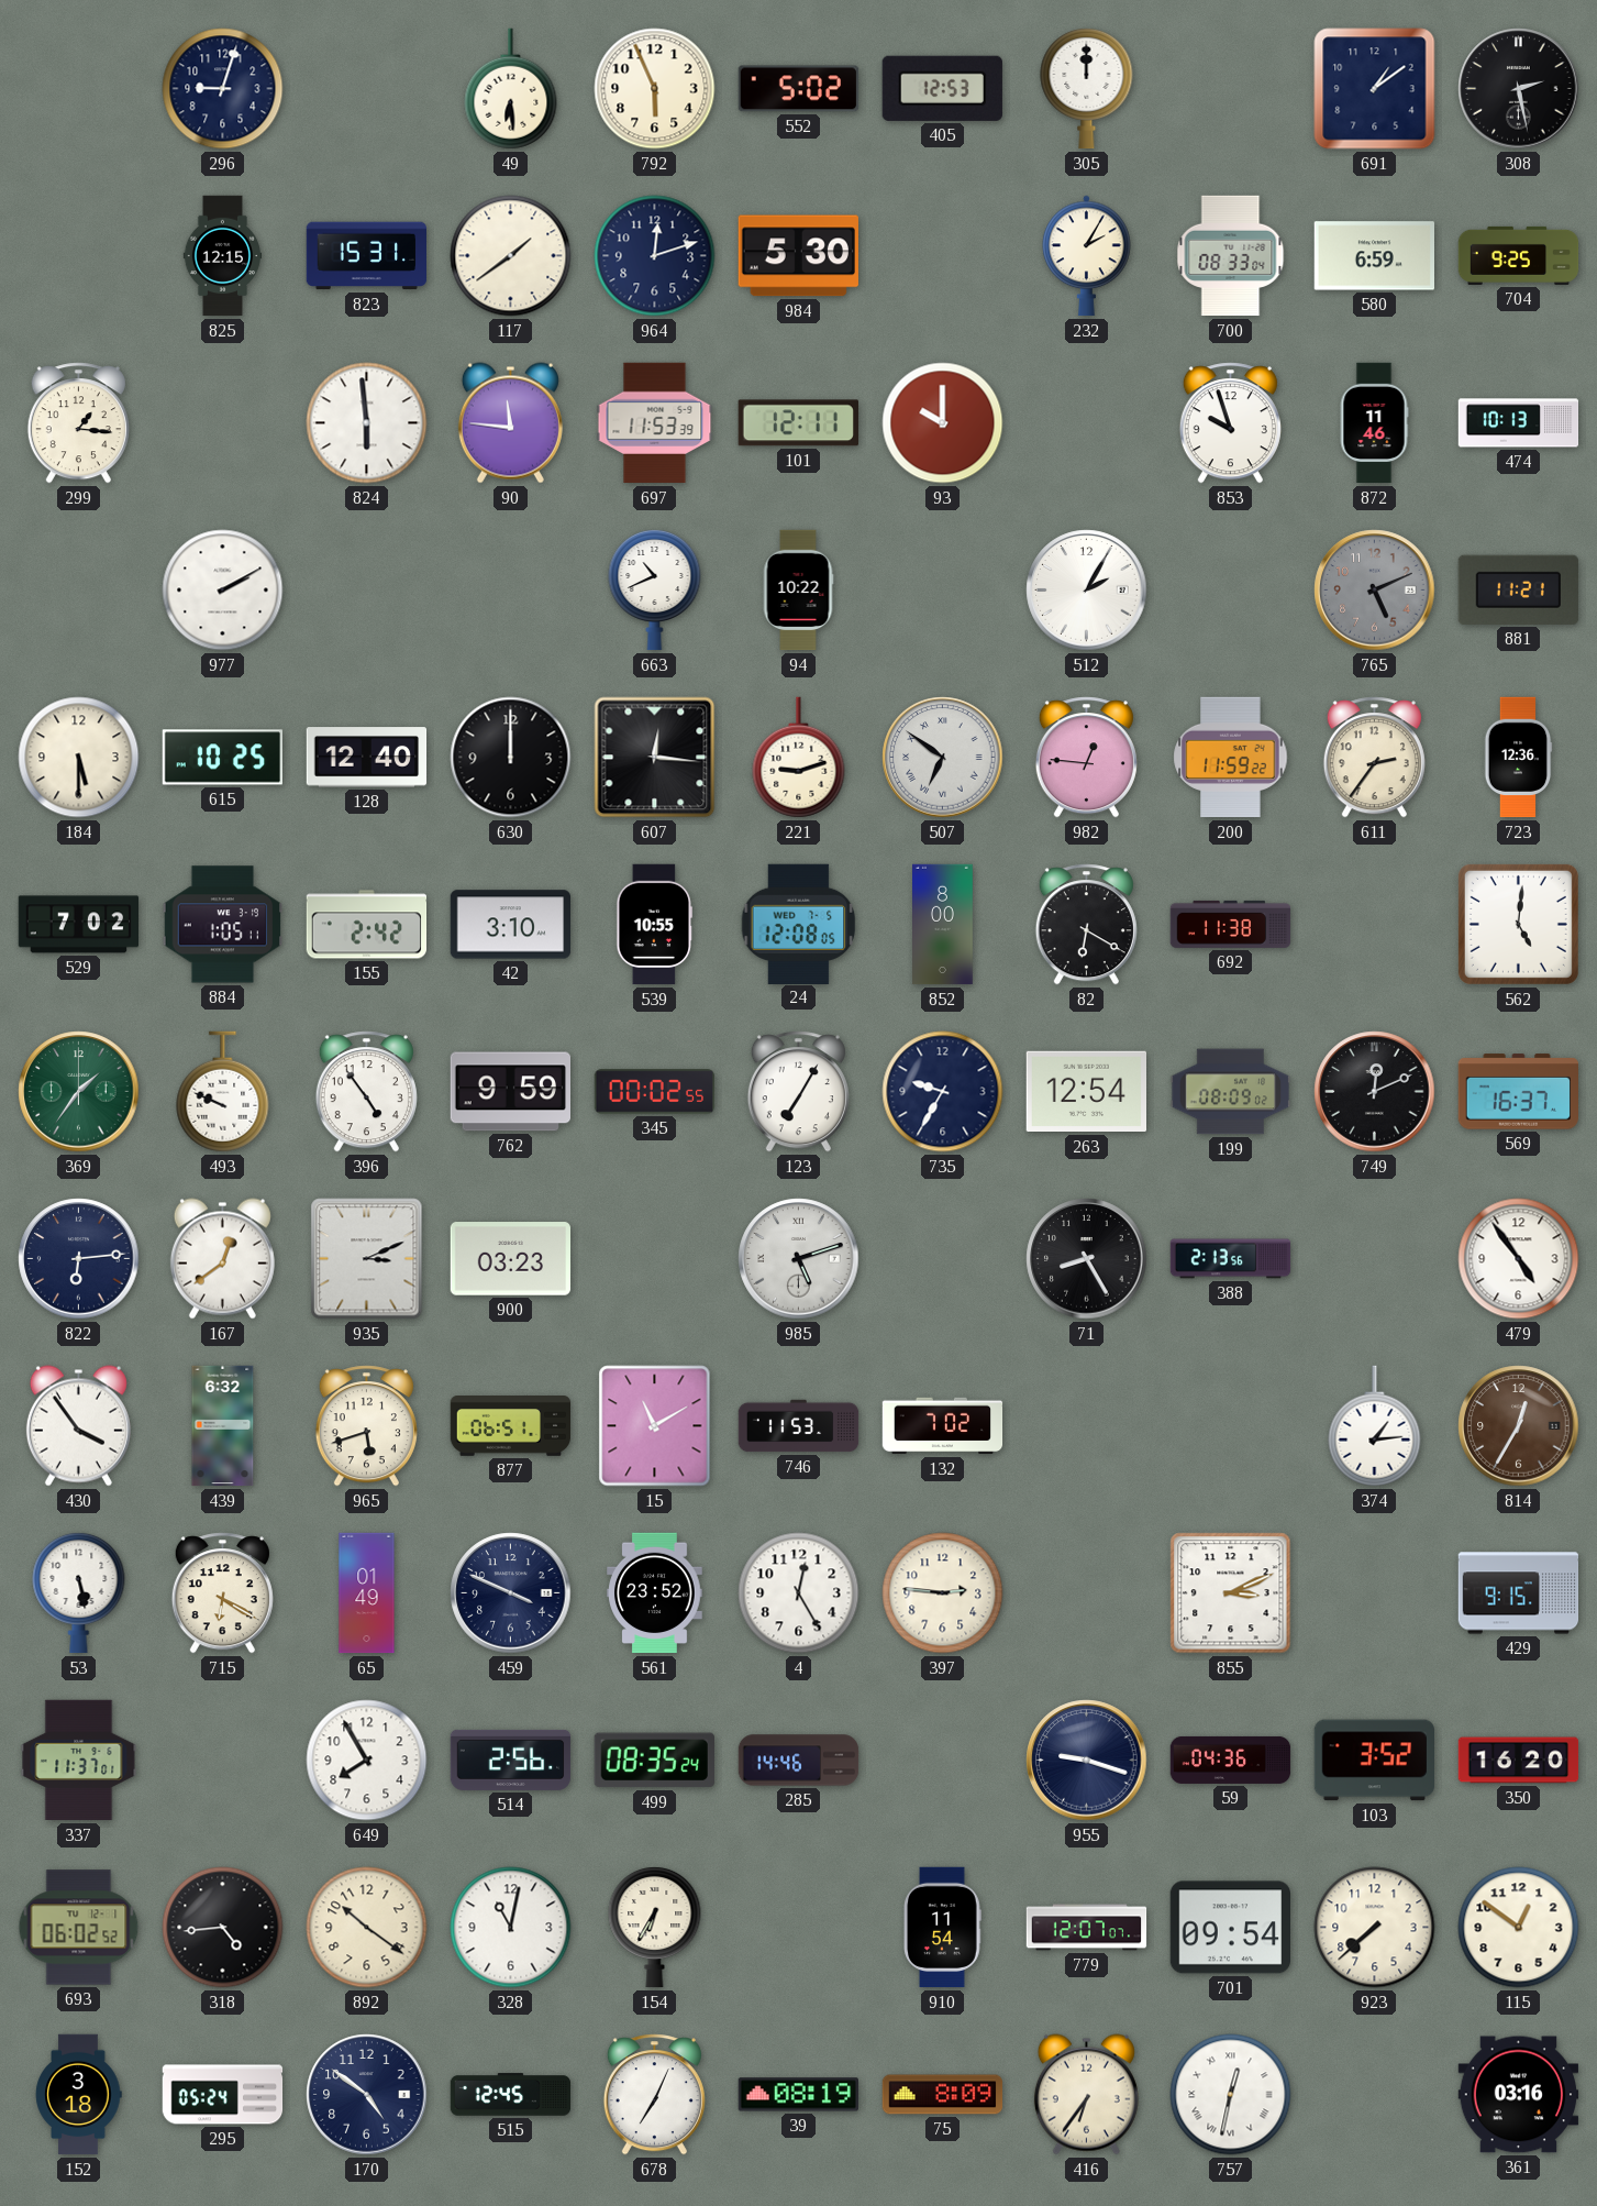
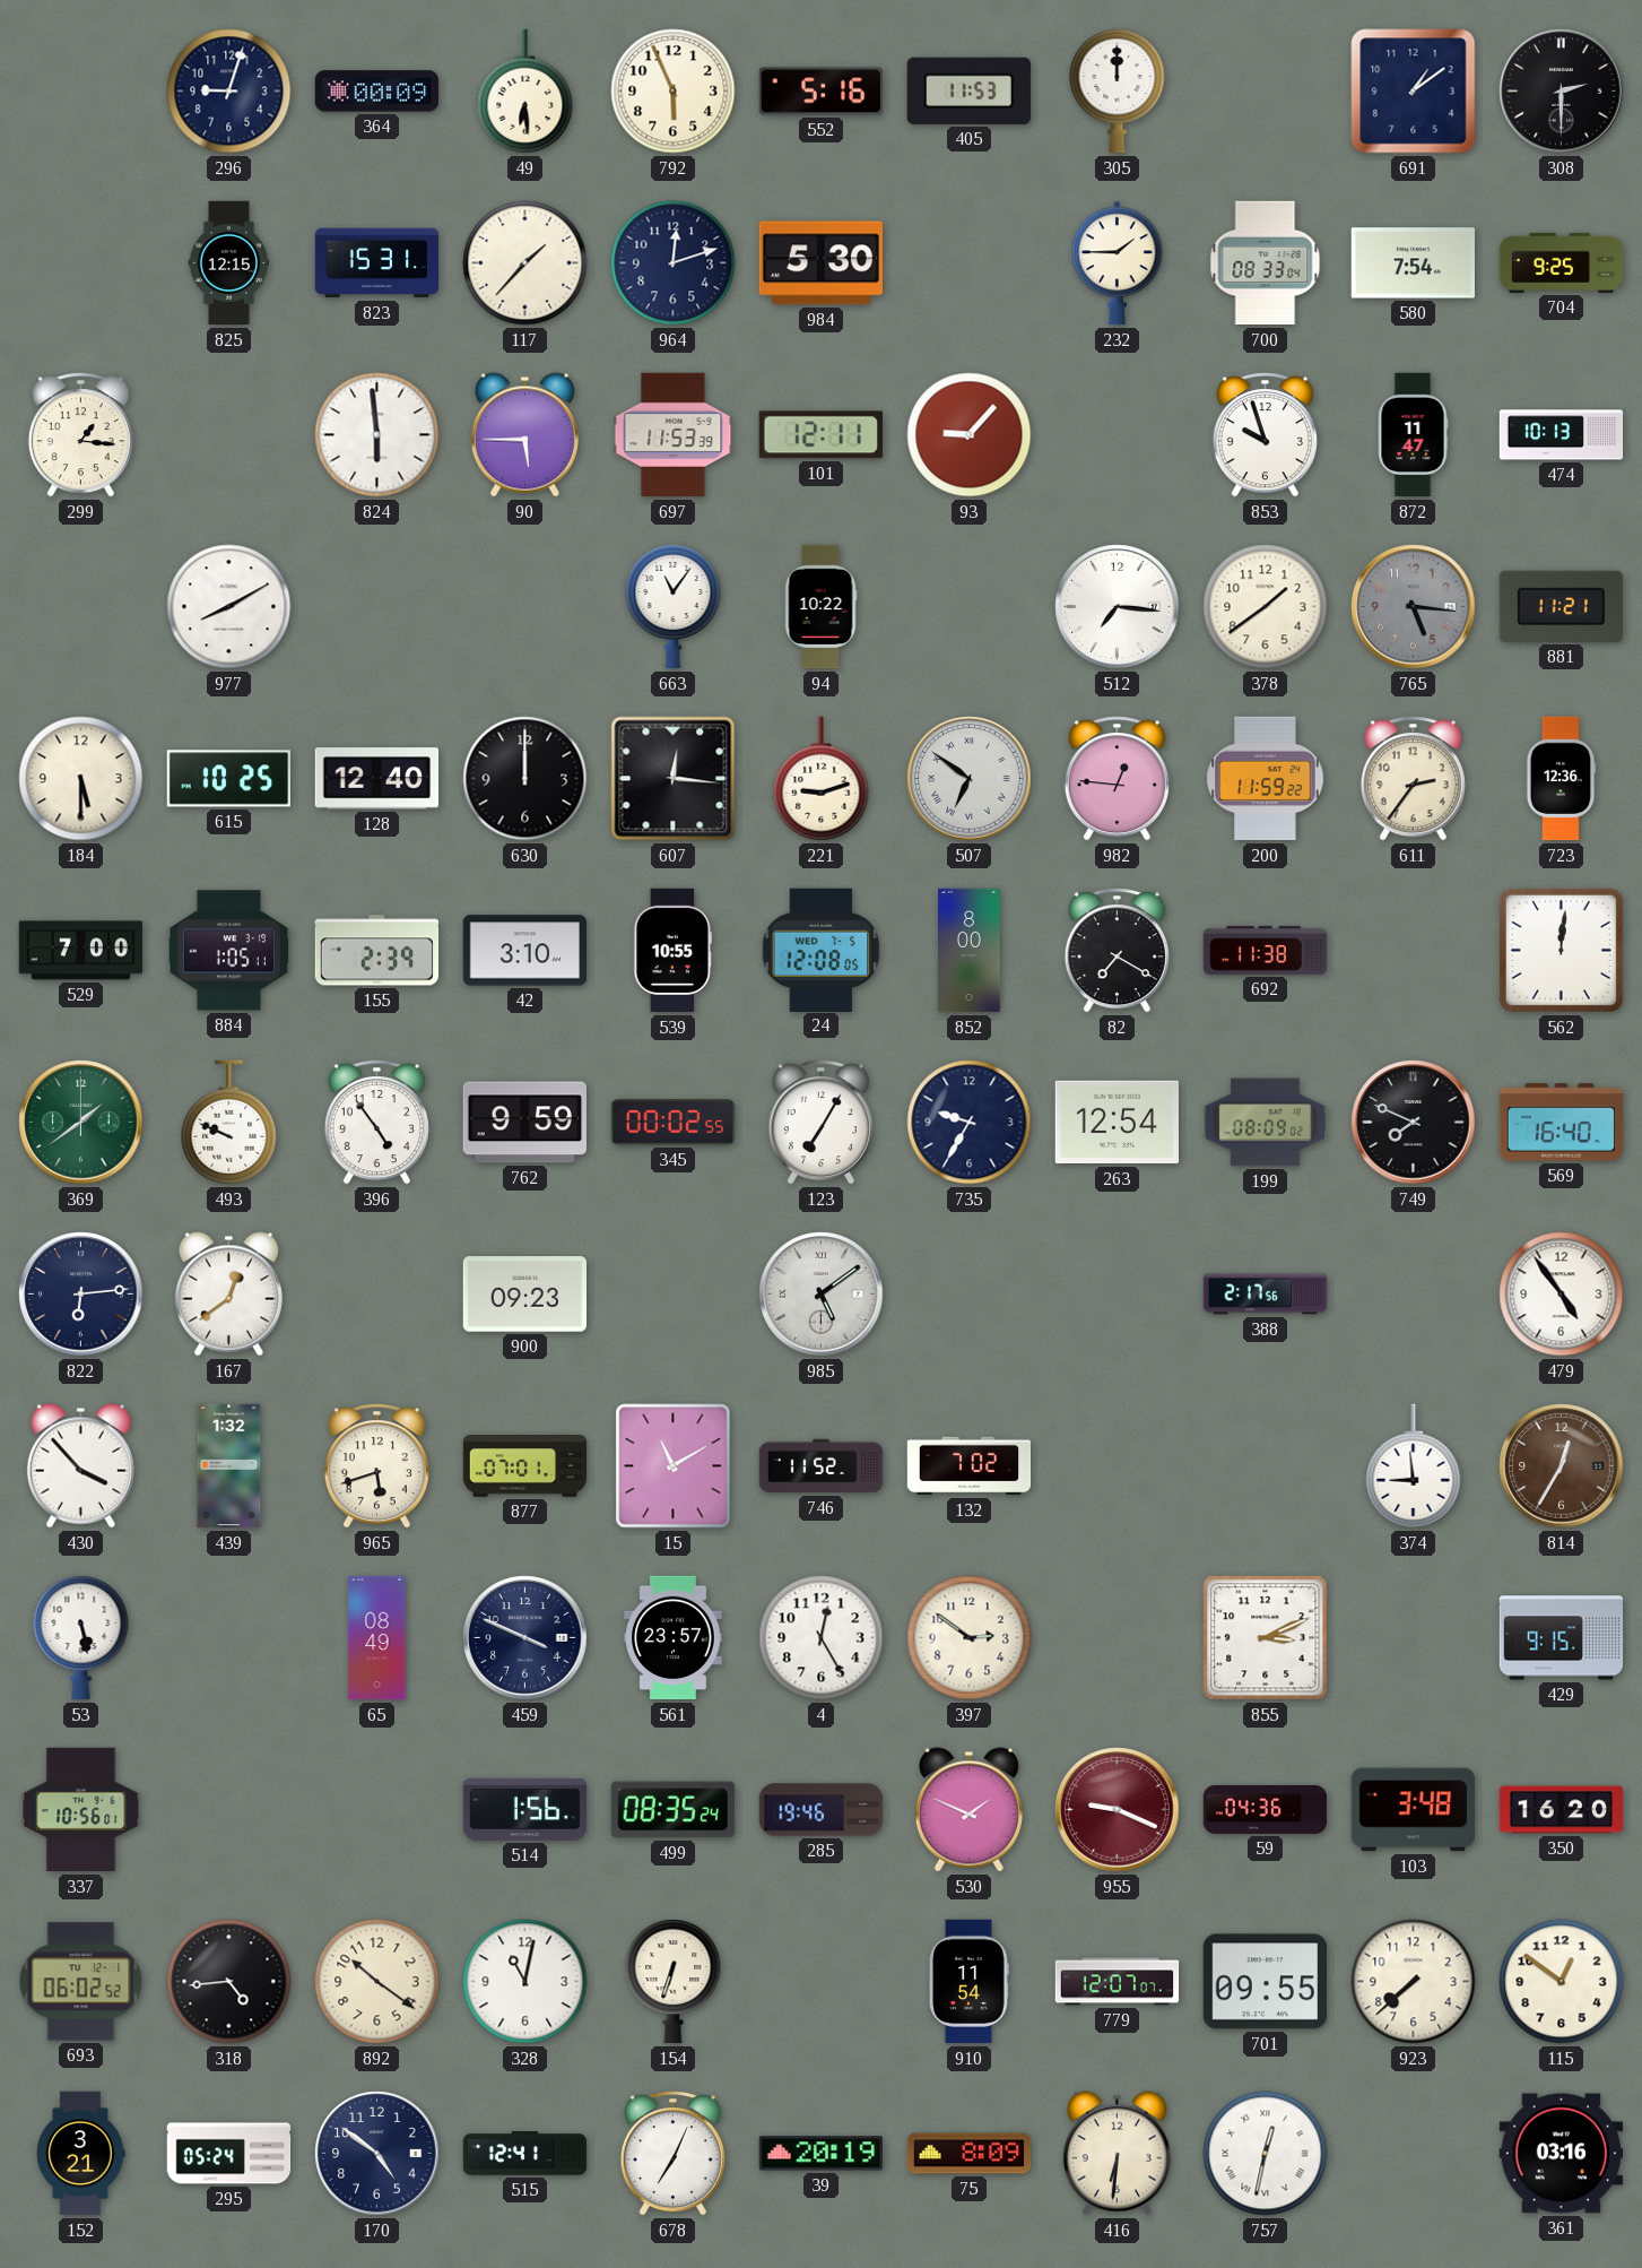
364: none -> 00:09
552: 5:02 -> 5:16
405: 12:53 -> 11:53
308: 2:28 -> 2:30
117: 1:39 -> 1:37
232: 2:05 -> 1:45
580: 6:59 -> 7:54
90: 11:46 -> 5:45
93: 10:00 -> 9:07
872: 11:46 -> 11:47
977: 2:10 -> 8:10
663: 10:41 -> 11:06
512: 2:05 -> 7:16
378: none -> 1:39
765: 5:11 -> 5:16
529: 7:02 -> 7:00
155: 2:42 -> 2:39
82: 6:20 -> 7:20
562: 5:01 -> 12:01
369: 1:36 -> 1:39
749: 12:11 -> 7:49
569: 16:37 -> 16:40
935: 3:11 -> none
900: 03:23 -> 09:23
985: 5:12 -> 5:09
71: 8:25 -> none
388: 2:13 -> 2:17
430: 3:54 -> 3:53
439: 6:32 -> 1:32
877: 06:51 -> 07:01
746: 11:53 -> 11:52
374: 1:14 -> 8:59
715: 6:20 -> none
65: 01:49 -> 08:49
561: 23:52 -> 23:57
397: 2:46 -> 2:51
337: 11:37 -> 10:56
649: 7:55 -> none
514: 2:56 -> 1:56
285: 14:46 -> 19:46
530: none -> 1:49
955: 9:18 -> 9:19
955 dial: navy -> burgundy
103: 3:52 -> 3:48
154: 6:35 -> 6:33
701: 09:54 -> 09:55
152: 3:18 -> 3:21
515: 12:45 -> 12:41
39: 08:19 -> 20:19
416: 6:36 -> 6:31
